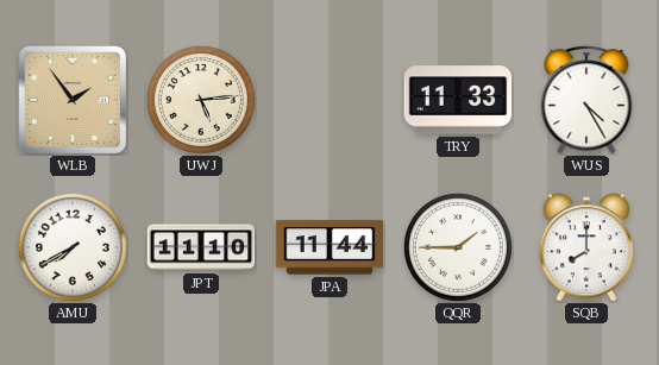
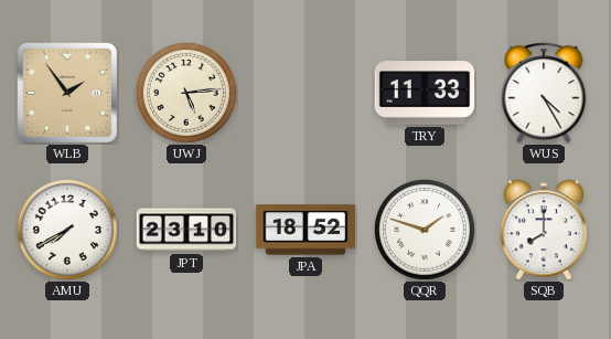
JPT: 11:10 -> 23:10
JPA: 11:44 -> 18:52
QQR: 1:45 -> 1:48
